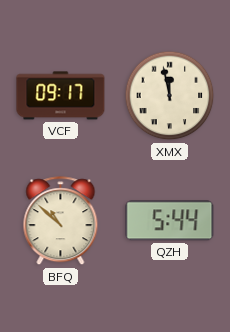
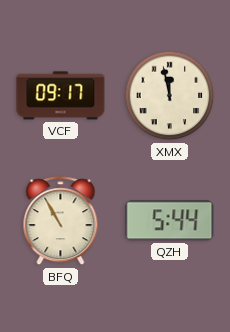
BFQ: 10:52 -> 10:55
